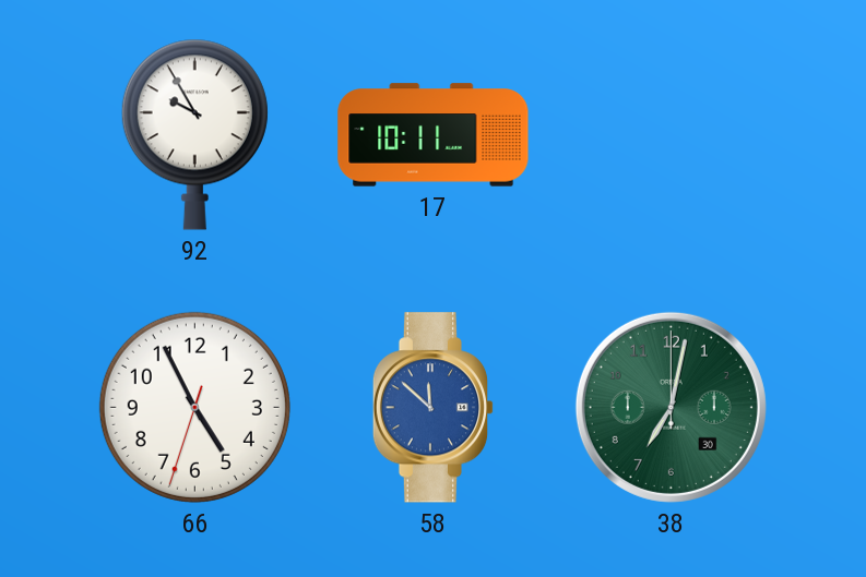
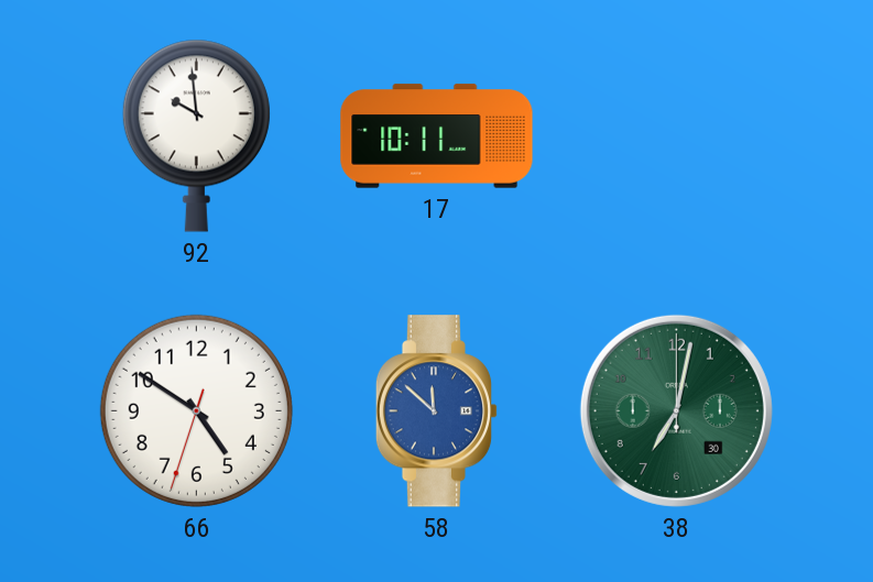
92: 9:55 -> 9:59
66: 4:55 -> 4:50
